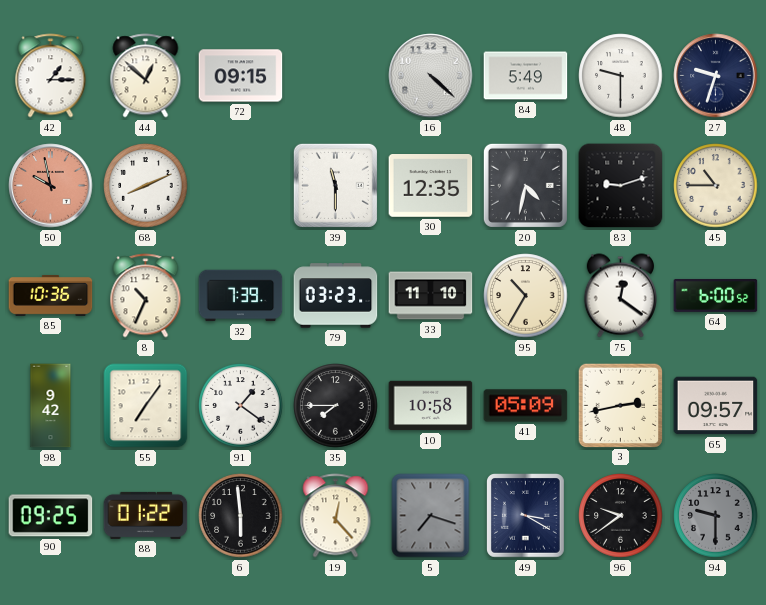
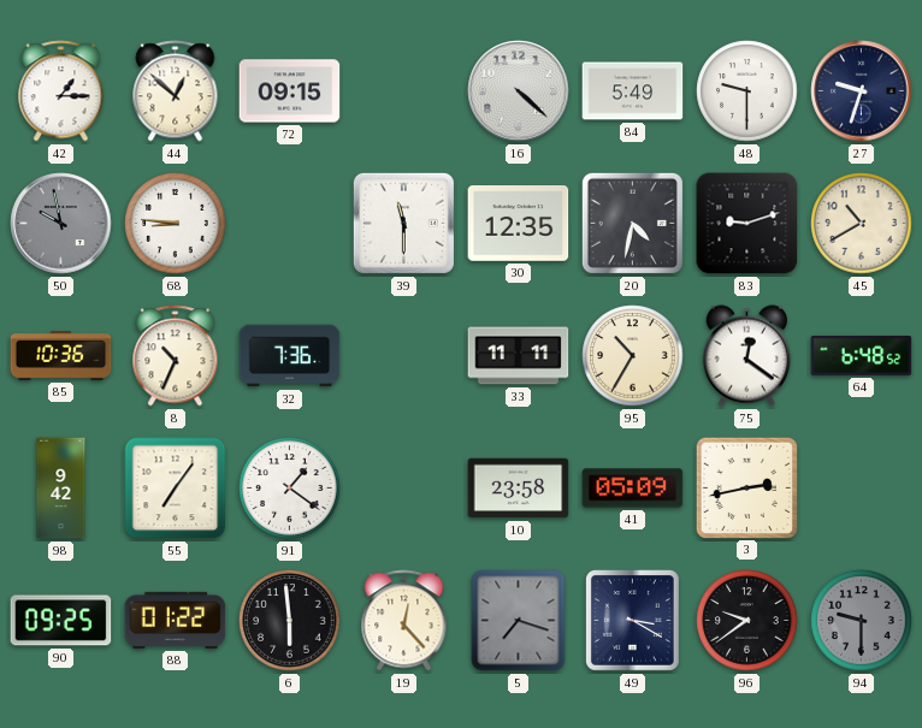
50 dial: salmon -> grey
68: 8:11 -> 8:46
45: 10:45 -> 10:40
32: 7:39 -> 7:36
79: 03:23 -> none
33: 11:10 -> 11:11
64: 6:00 -> 6:48
35: 7:45 -> none
10: 10:58 -> 23:58
65: 09:57 -> none
